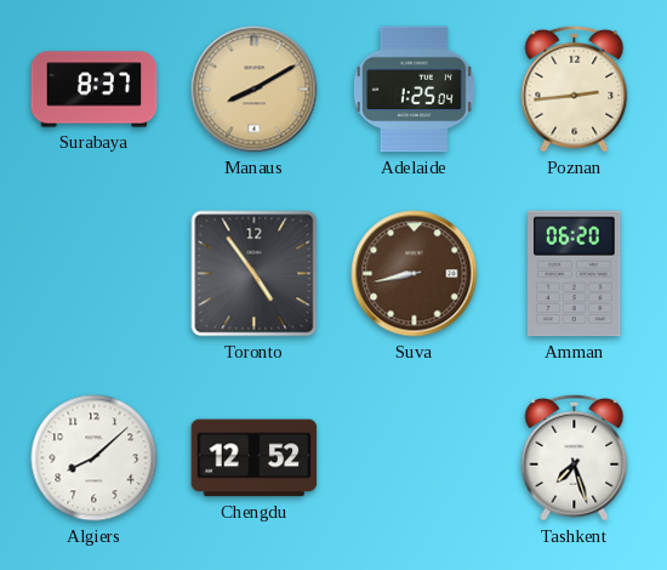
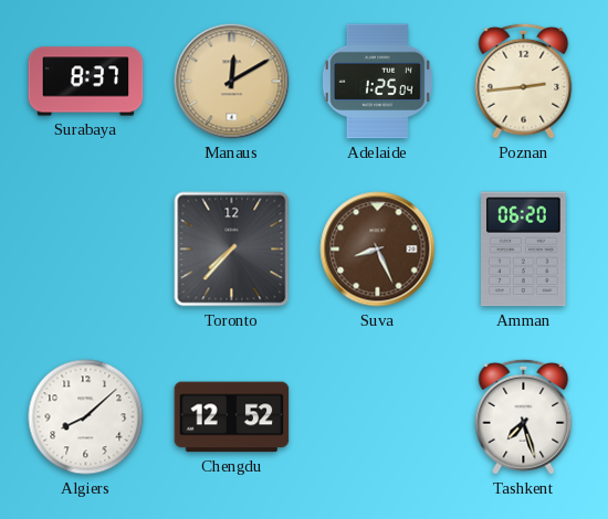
Manaus: 8:10 -> 12:10
Toronto: 4:54 -> 7:37
Suva: 8:43 -> 8:26
